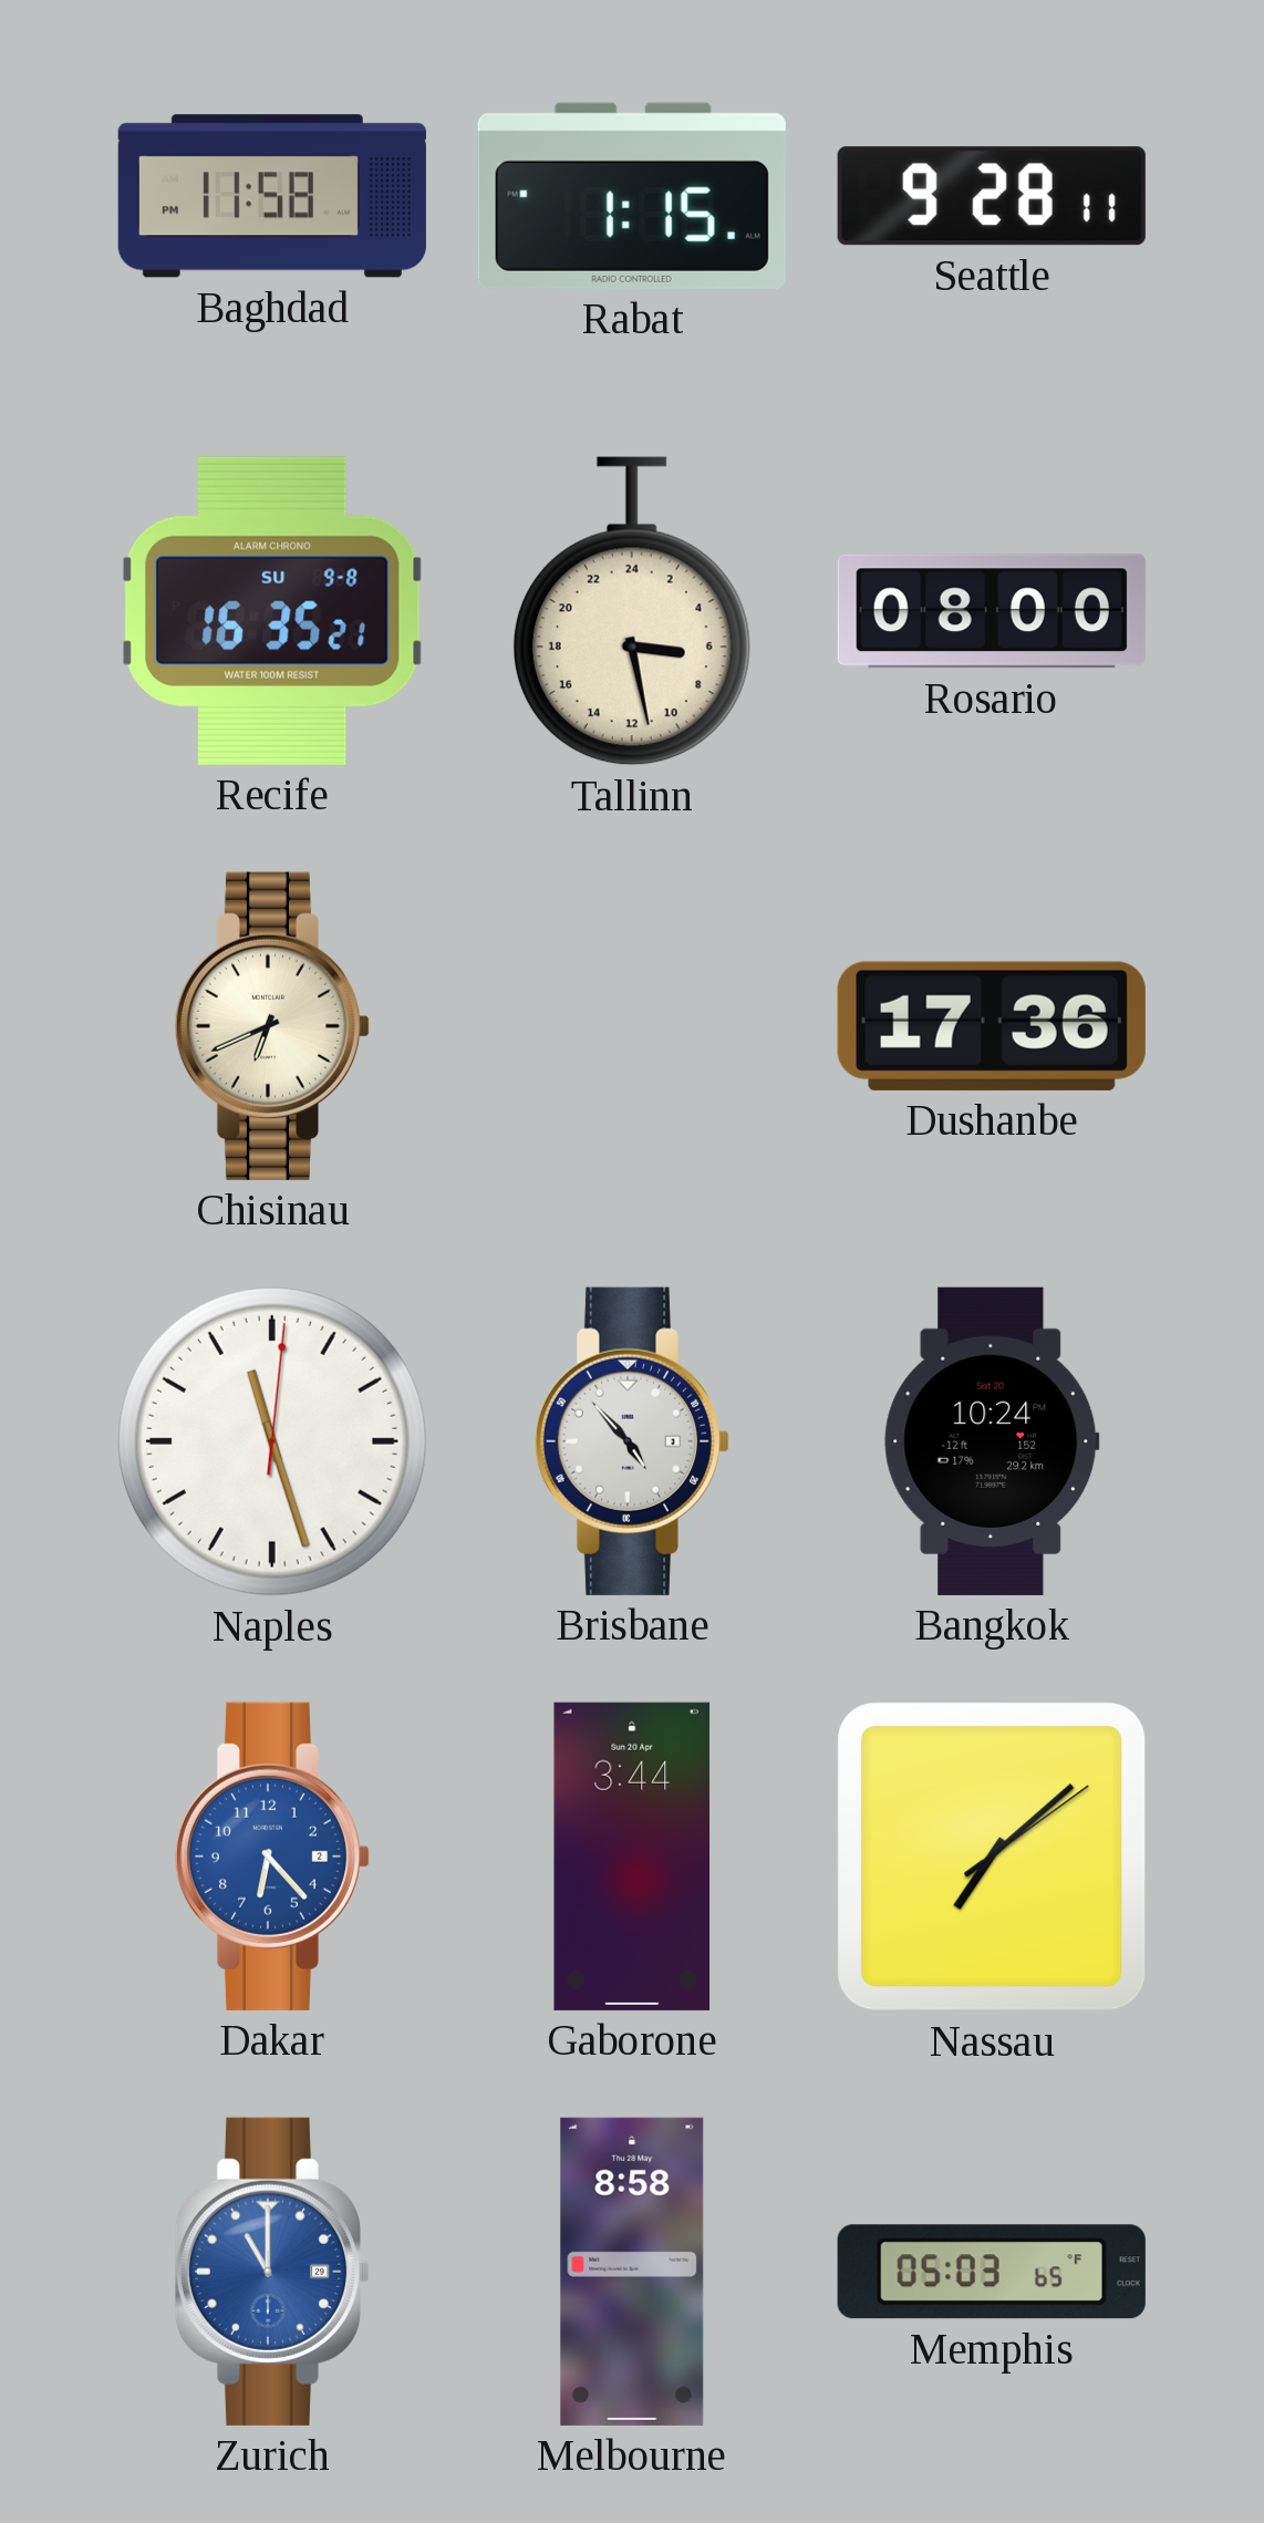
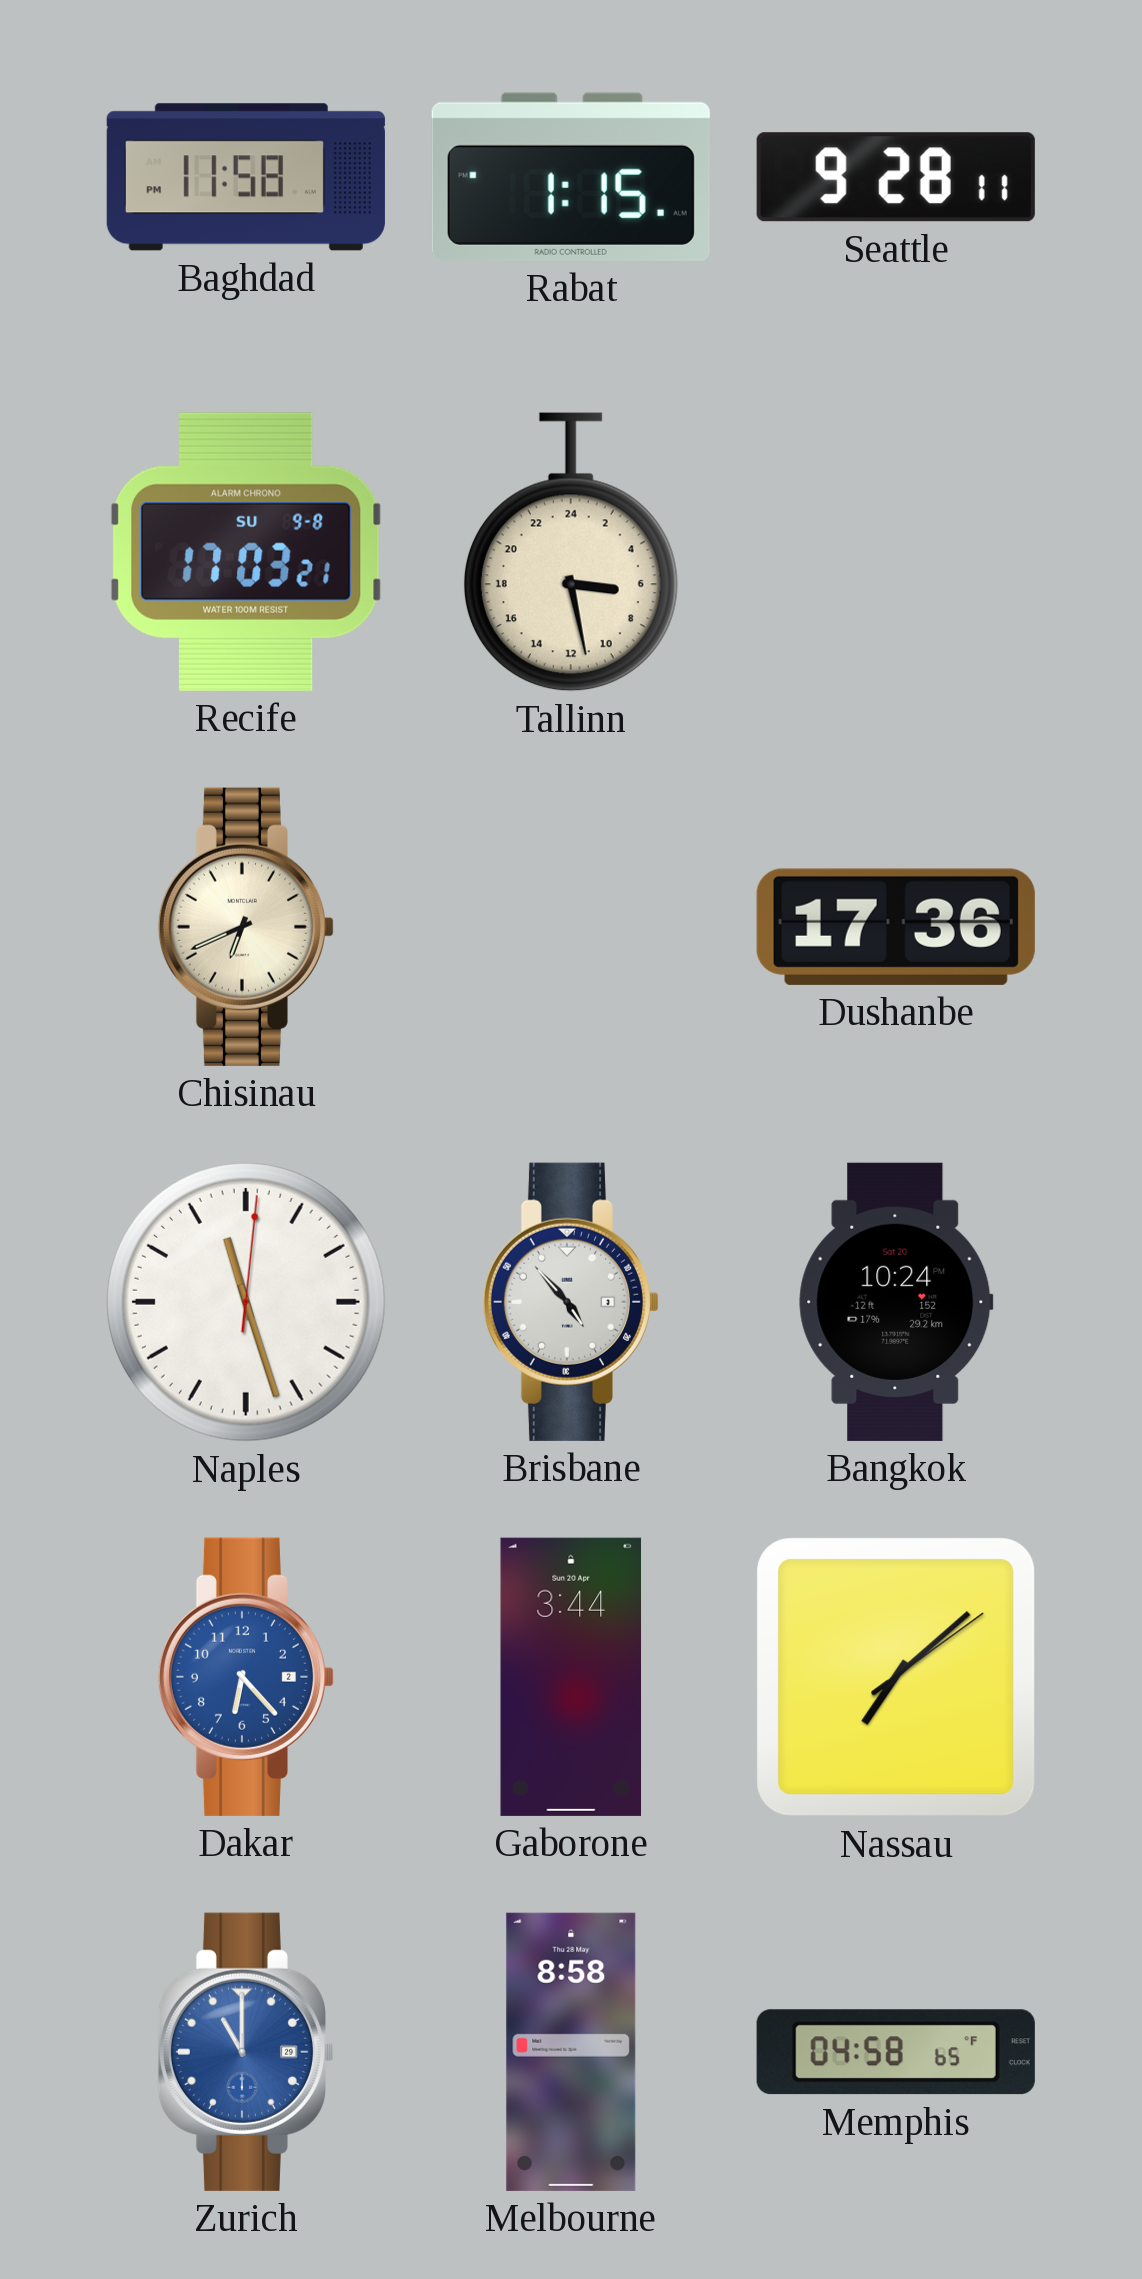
Recife: 16:35 -> 17:03
Rosario: 08:00 -> none
Memphis: 05:03 -> 04:58
